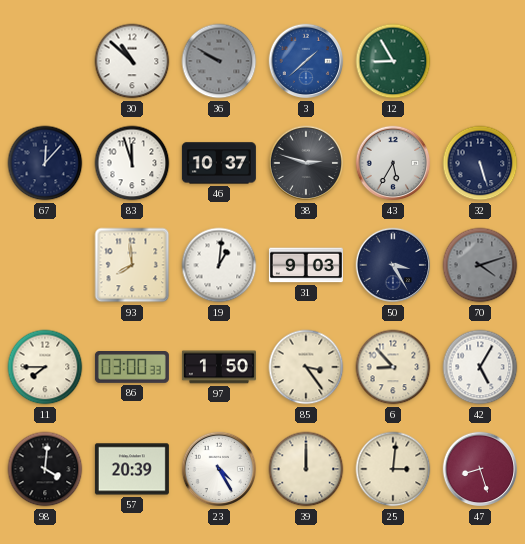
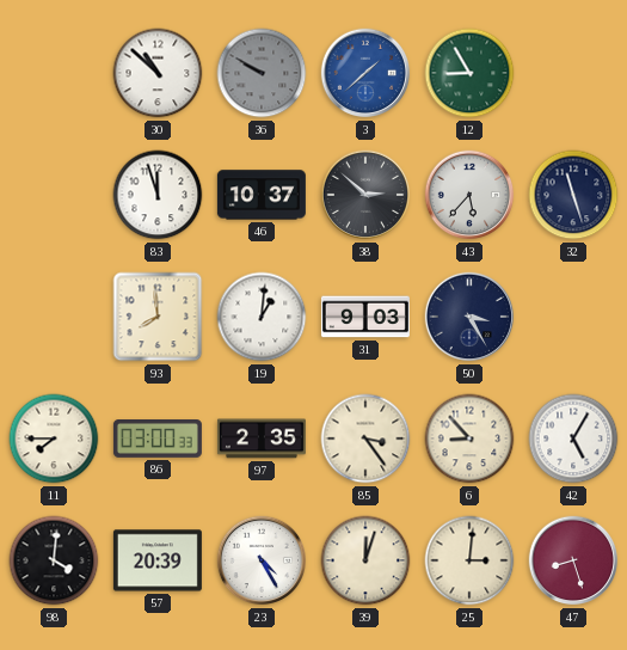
67: 12:07 -> none
38: 2:48 -> 2:52
43: 5:35 -> 5:37
32: 5:27 -> 11:27
70: 4:12 -> none
97: 1:50 -> 2:35
39: 12:00 -> 12:03
